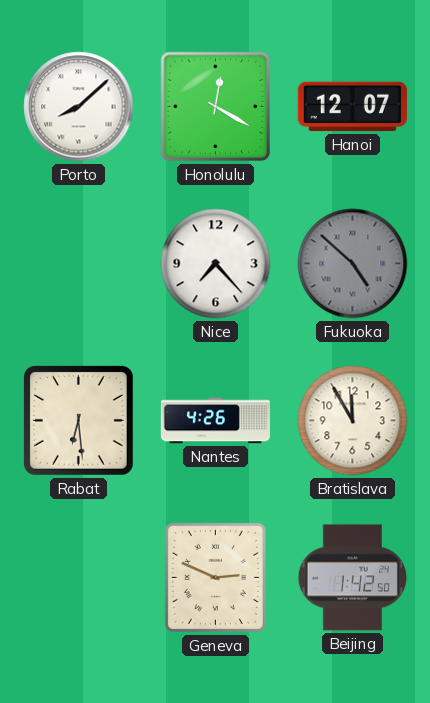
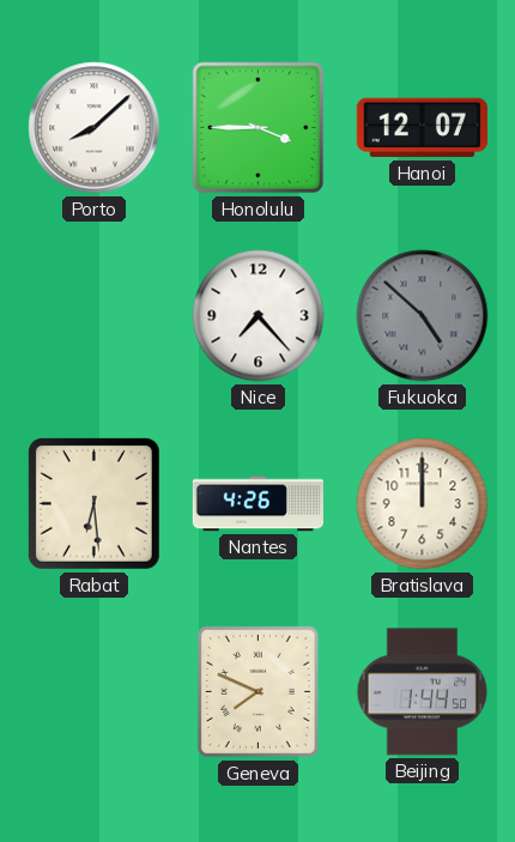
Honolulu: 12:20 -> 3:45
Bratislava: 11:55 -> 12:00
Geneva: 2:49 -> 7:49
Beijing: 1:42 -> 1:44
